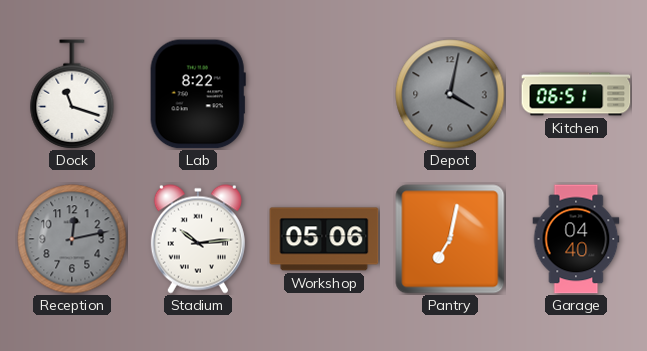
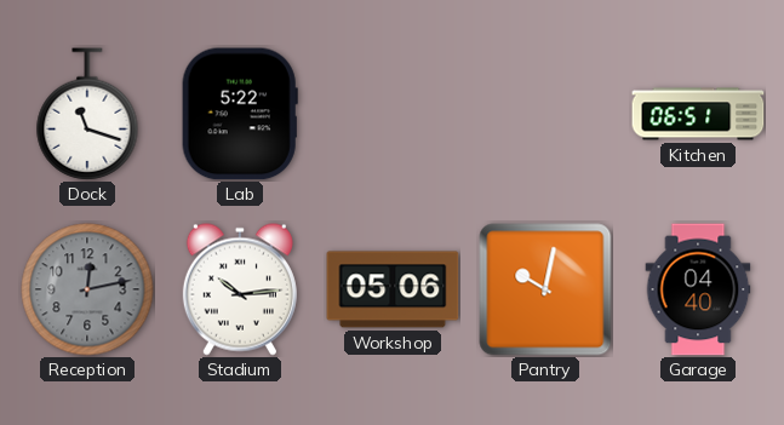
Lab: 8:22 -> 5:22
Depot: 4:02 -> none
Pantry: 7:02 -> 10:02
